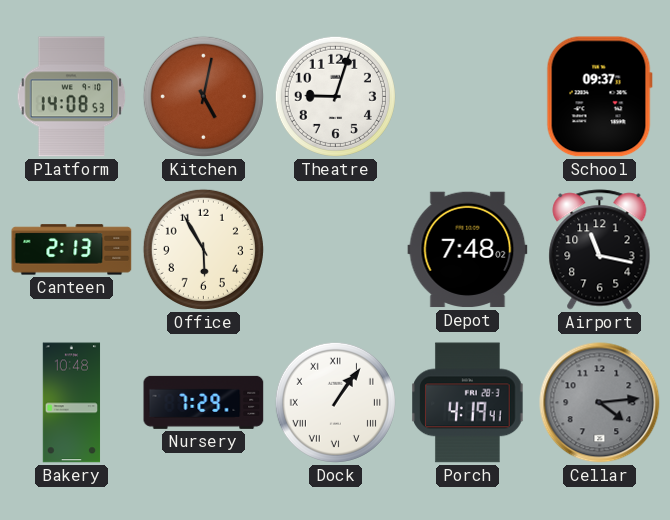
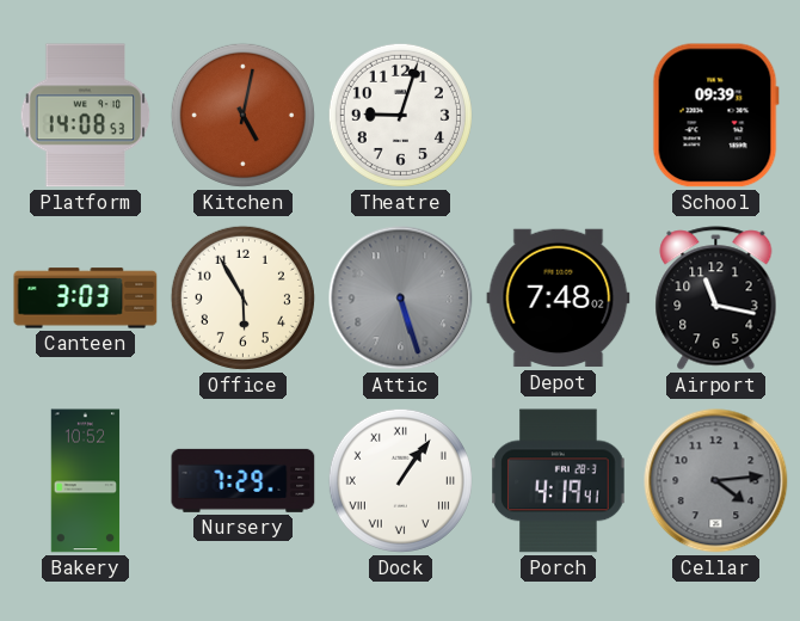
School: 09:37 -> 09:39
Canteen: 2:13 -> 3:03
Attic: none -> 5:27
Bakery: 10:48 -> 10:52
